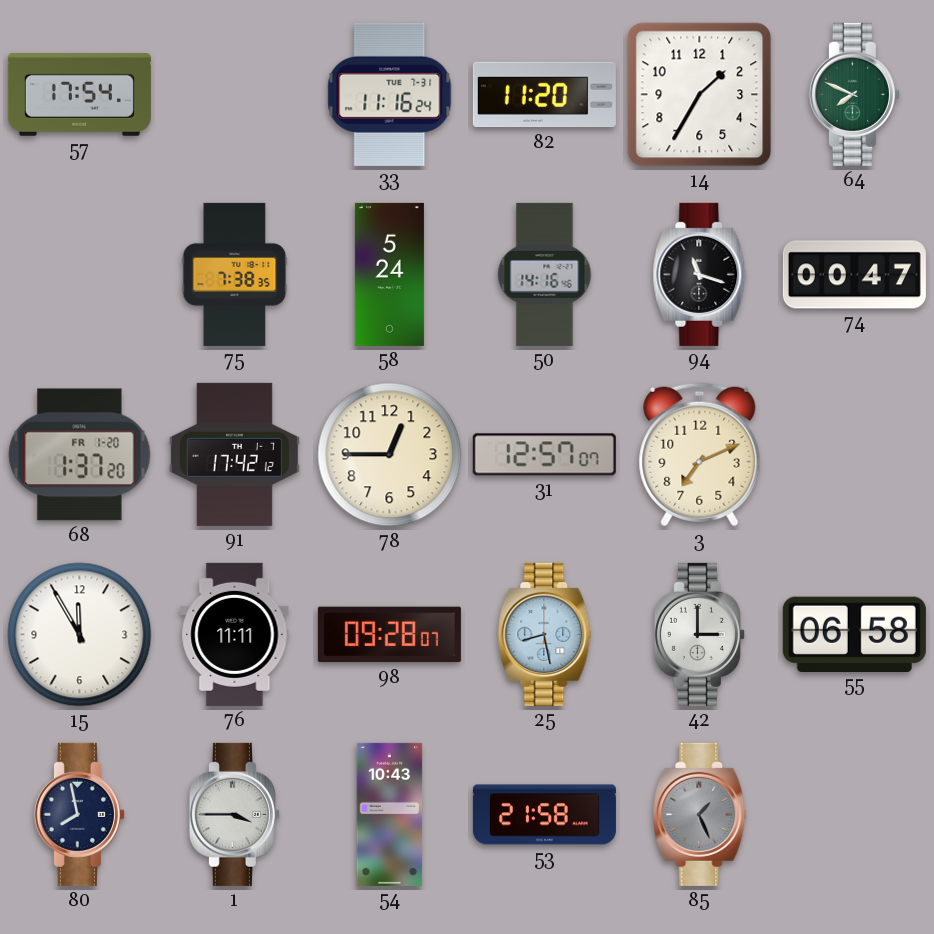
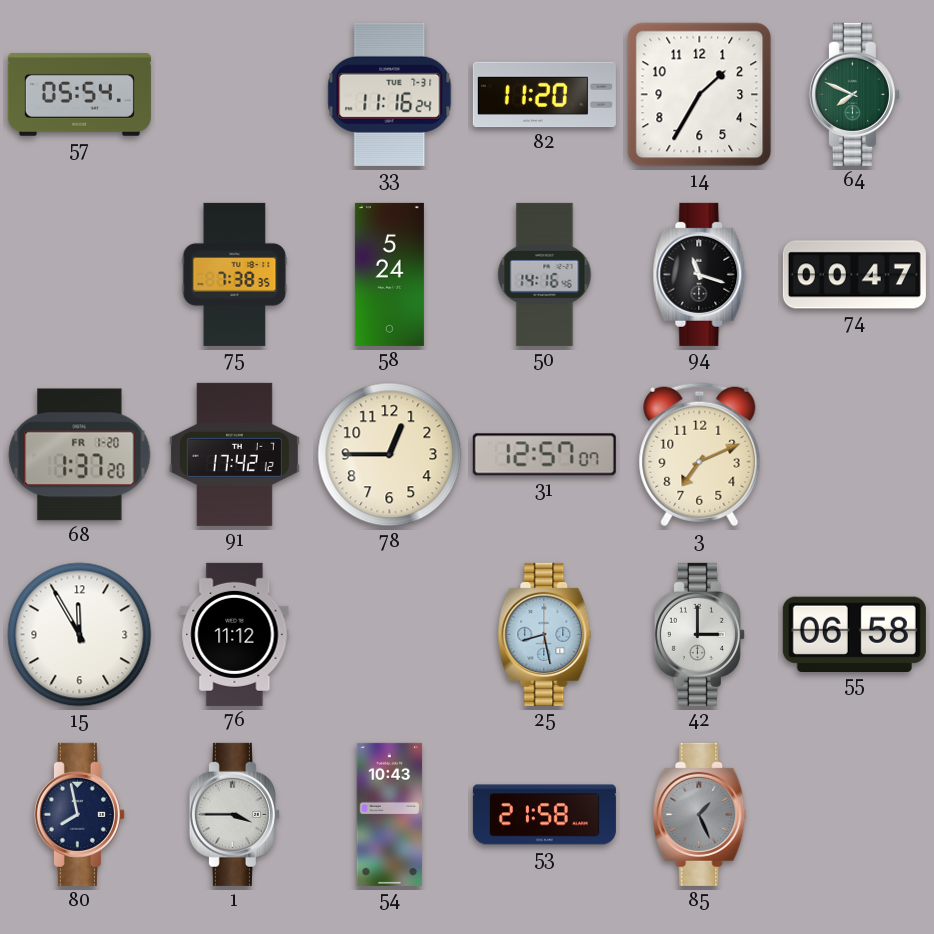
57: 17:54 -> 05:54
76: 11:11 -> 11:12
98: 09:28 -> none
